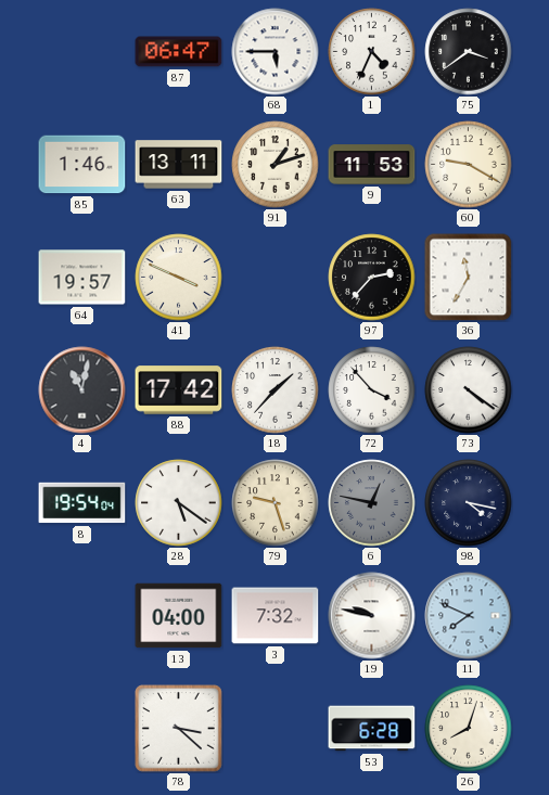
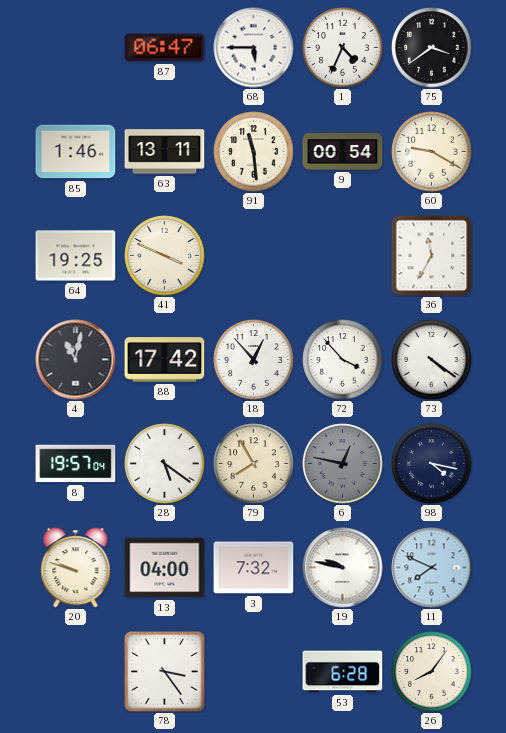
91: 1:12 -> 11:29
9: 11:53 -> 00:54
64: 19:57 -> 19:25
97: 2:37 -> none
18: 1:37 -> 12:53
8: 19:54 -> 19:57
79: 9:27 -> 7:55
20: none -> 9:48
78: 3:22 -> 3:24
26: 8:03 -> 8:06
